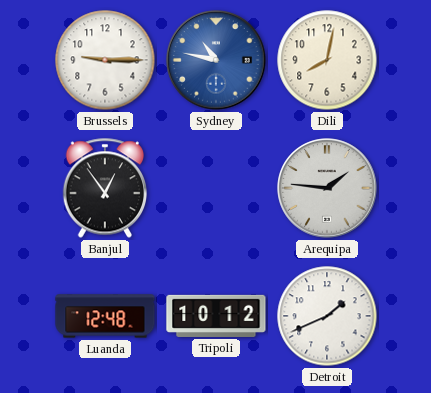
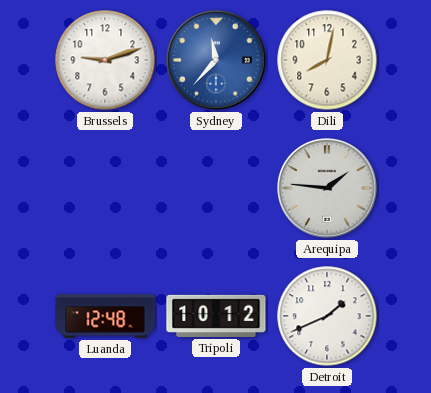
Brussels: 9:15 -> 9:12
Sydney: 10:47 -> 11:37
Banjul: 12:54 -> none
